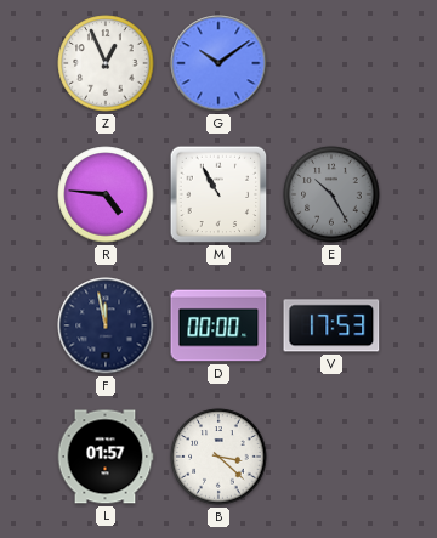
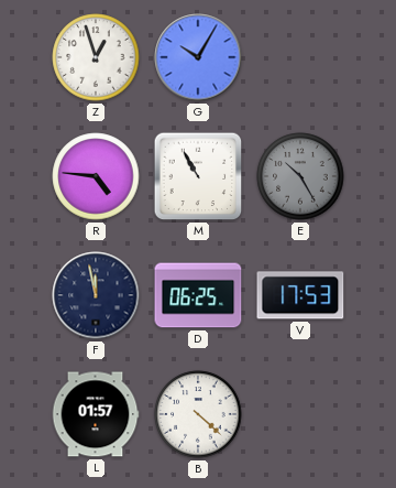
Z: 12:56 -> 12:57
G: 10:09 -> 10:05
D: 00:00 -> 06:25
B: 3:22 -> 4:22
